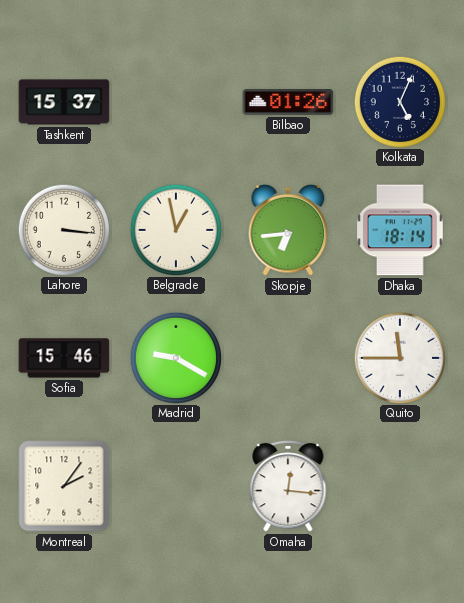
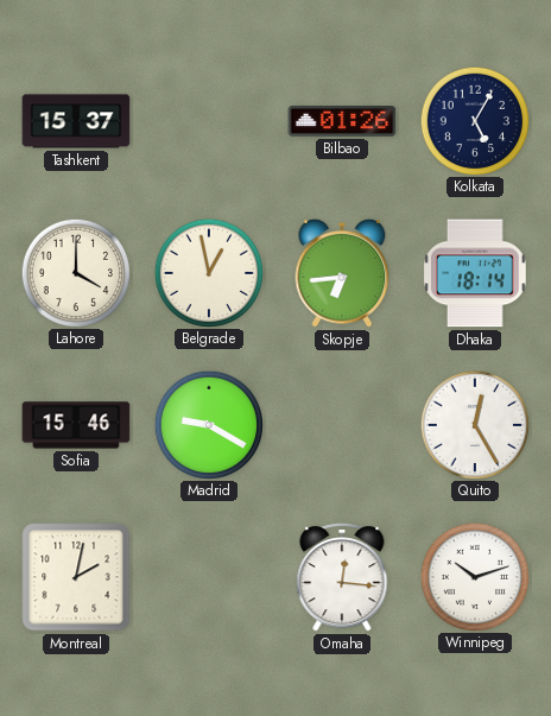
Kolkata: 5:04 -> 5:05
Lahore: 3:16 -> 4:00
Quito: 11:45 -> 12:25
Montreal: 2:06 -> 2:02
Winnipeg: none -> 10:12
